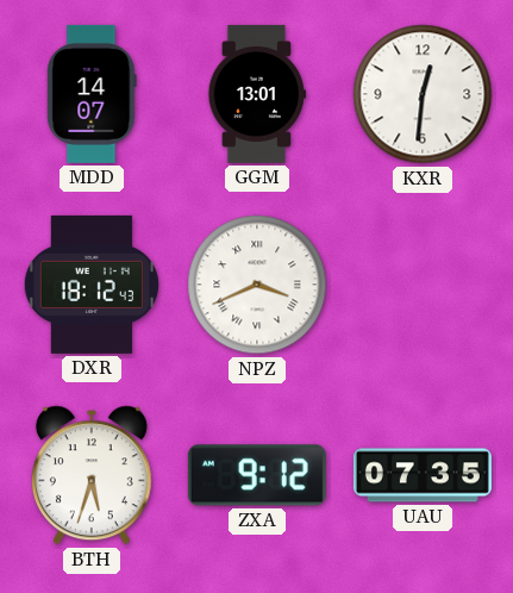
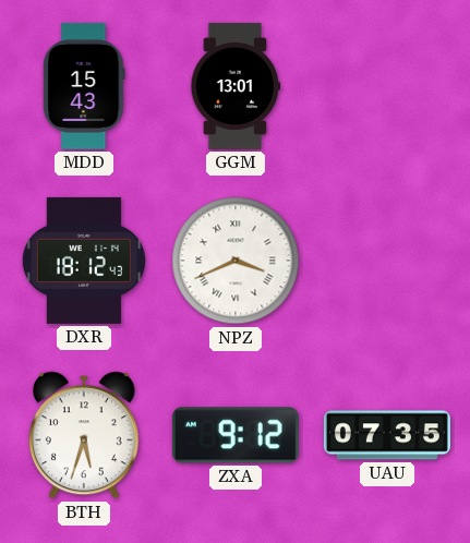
MDD: 14:07 -> 15:43
KXR: 12:31 -> none
